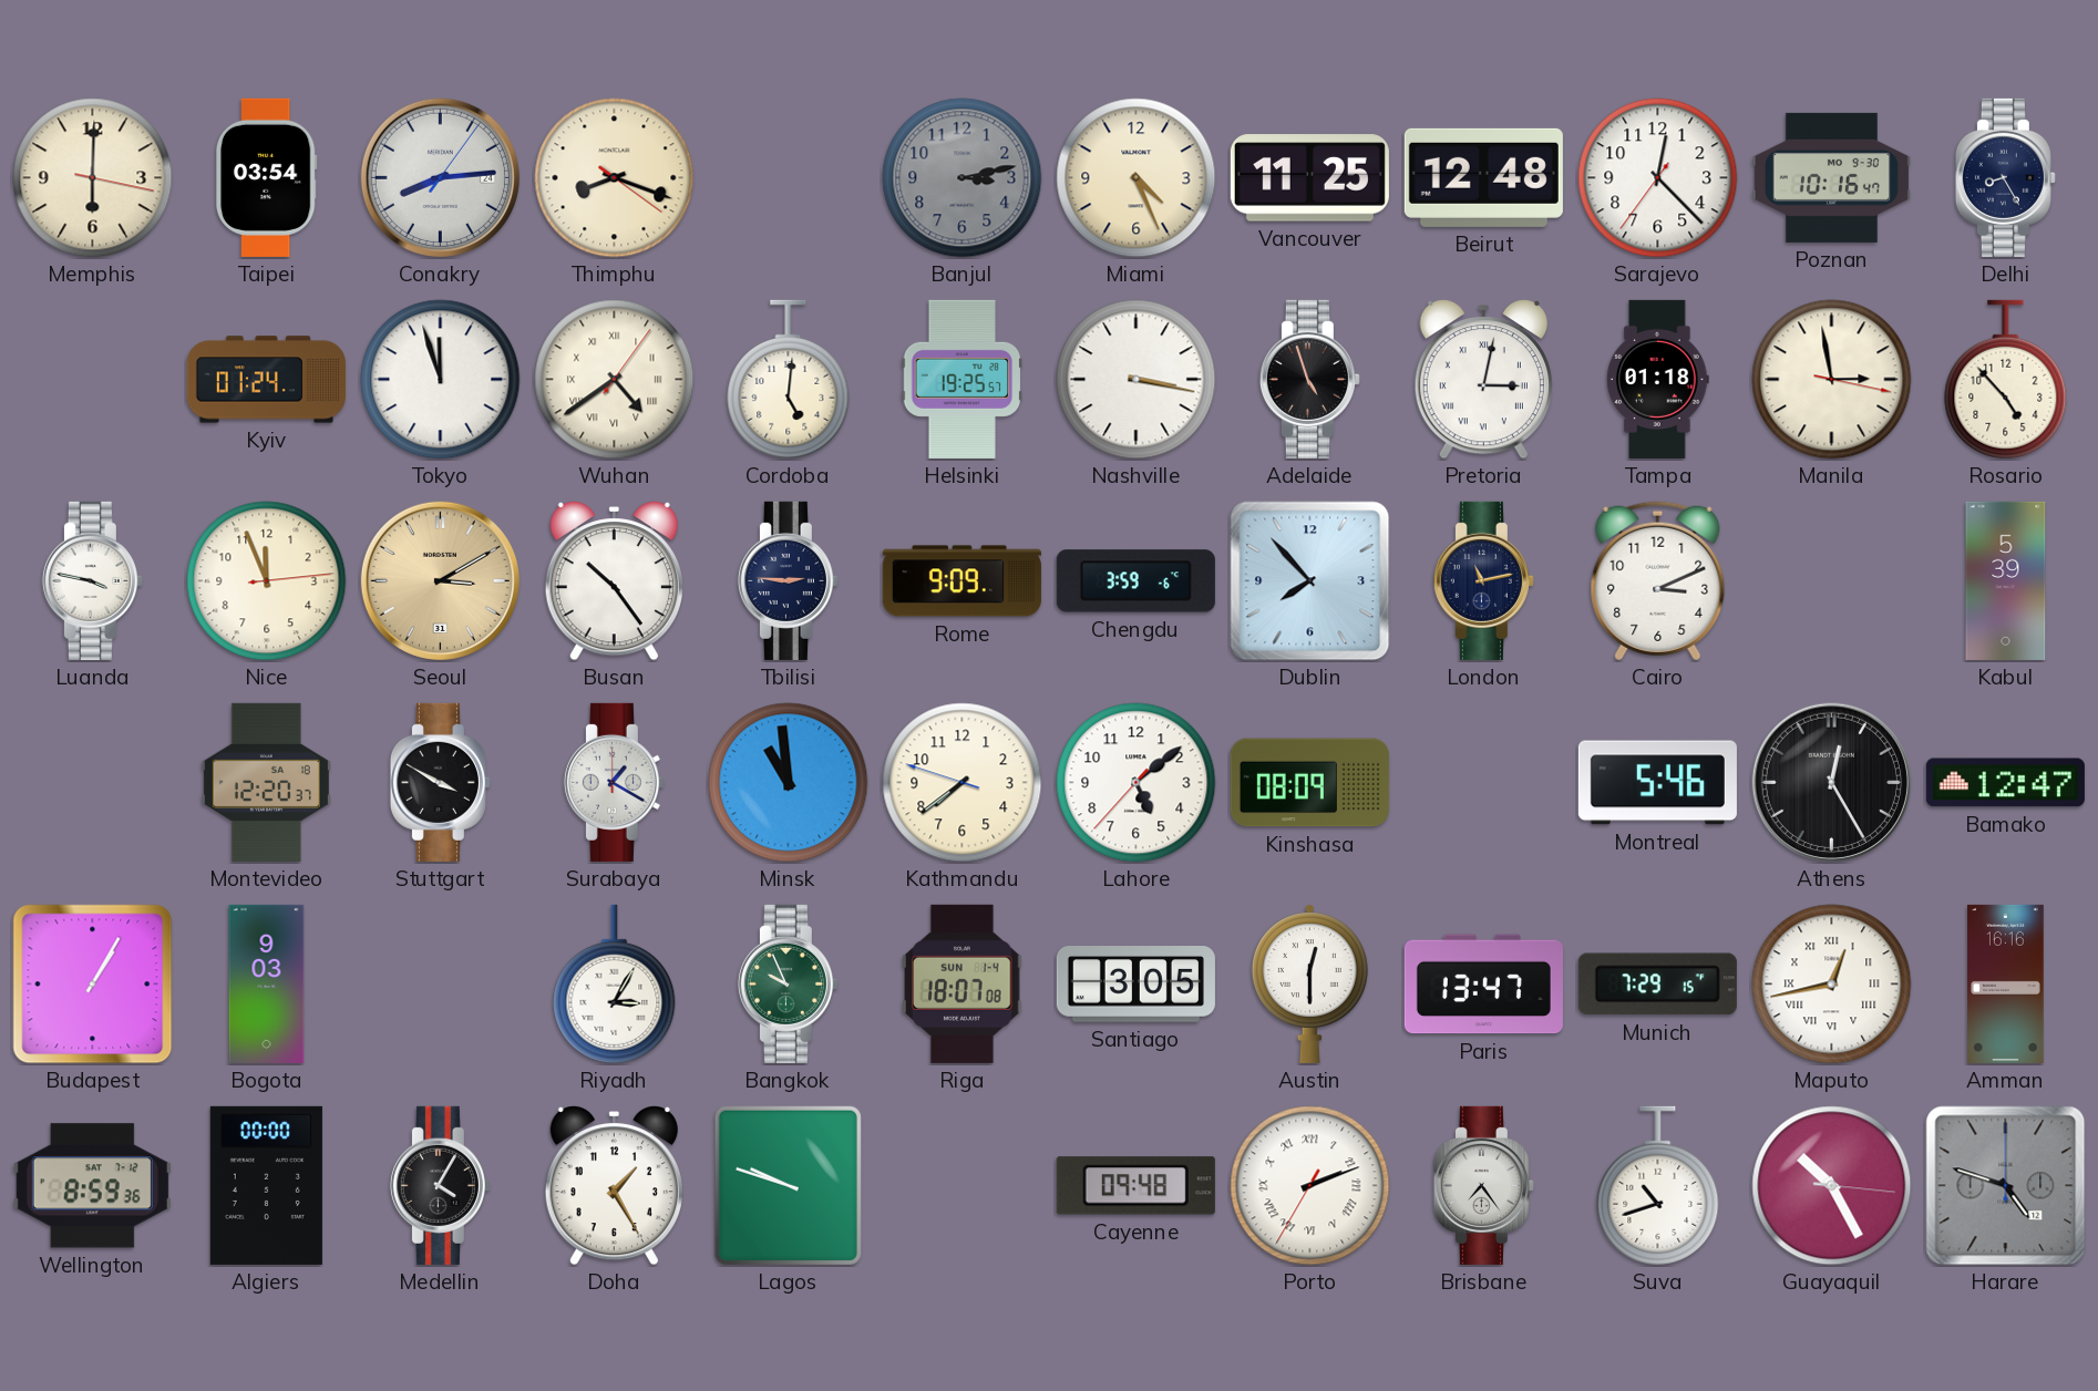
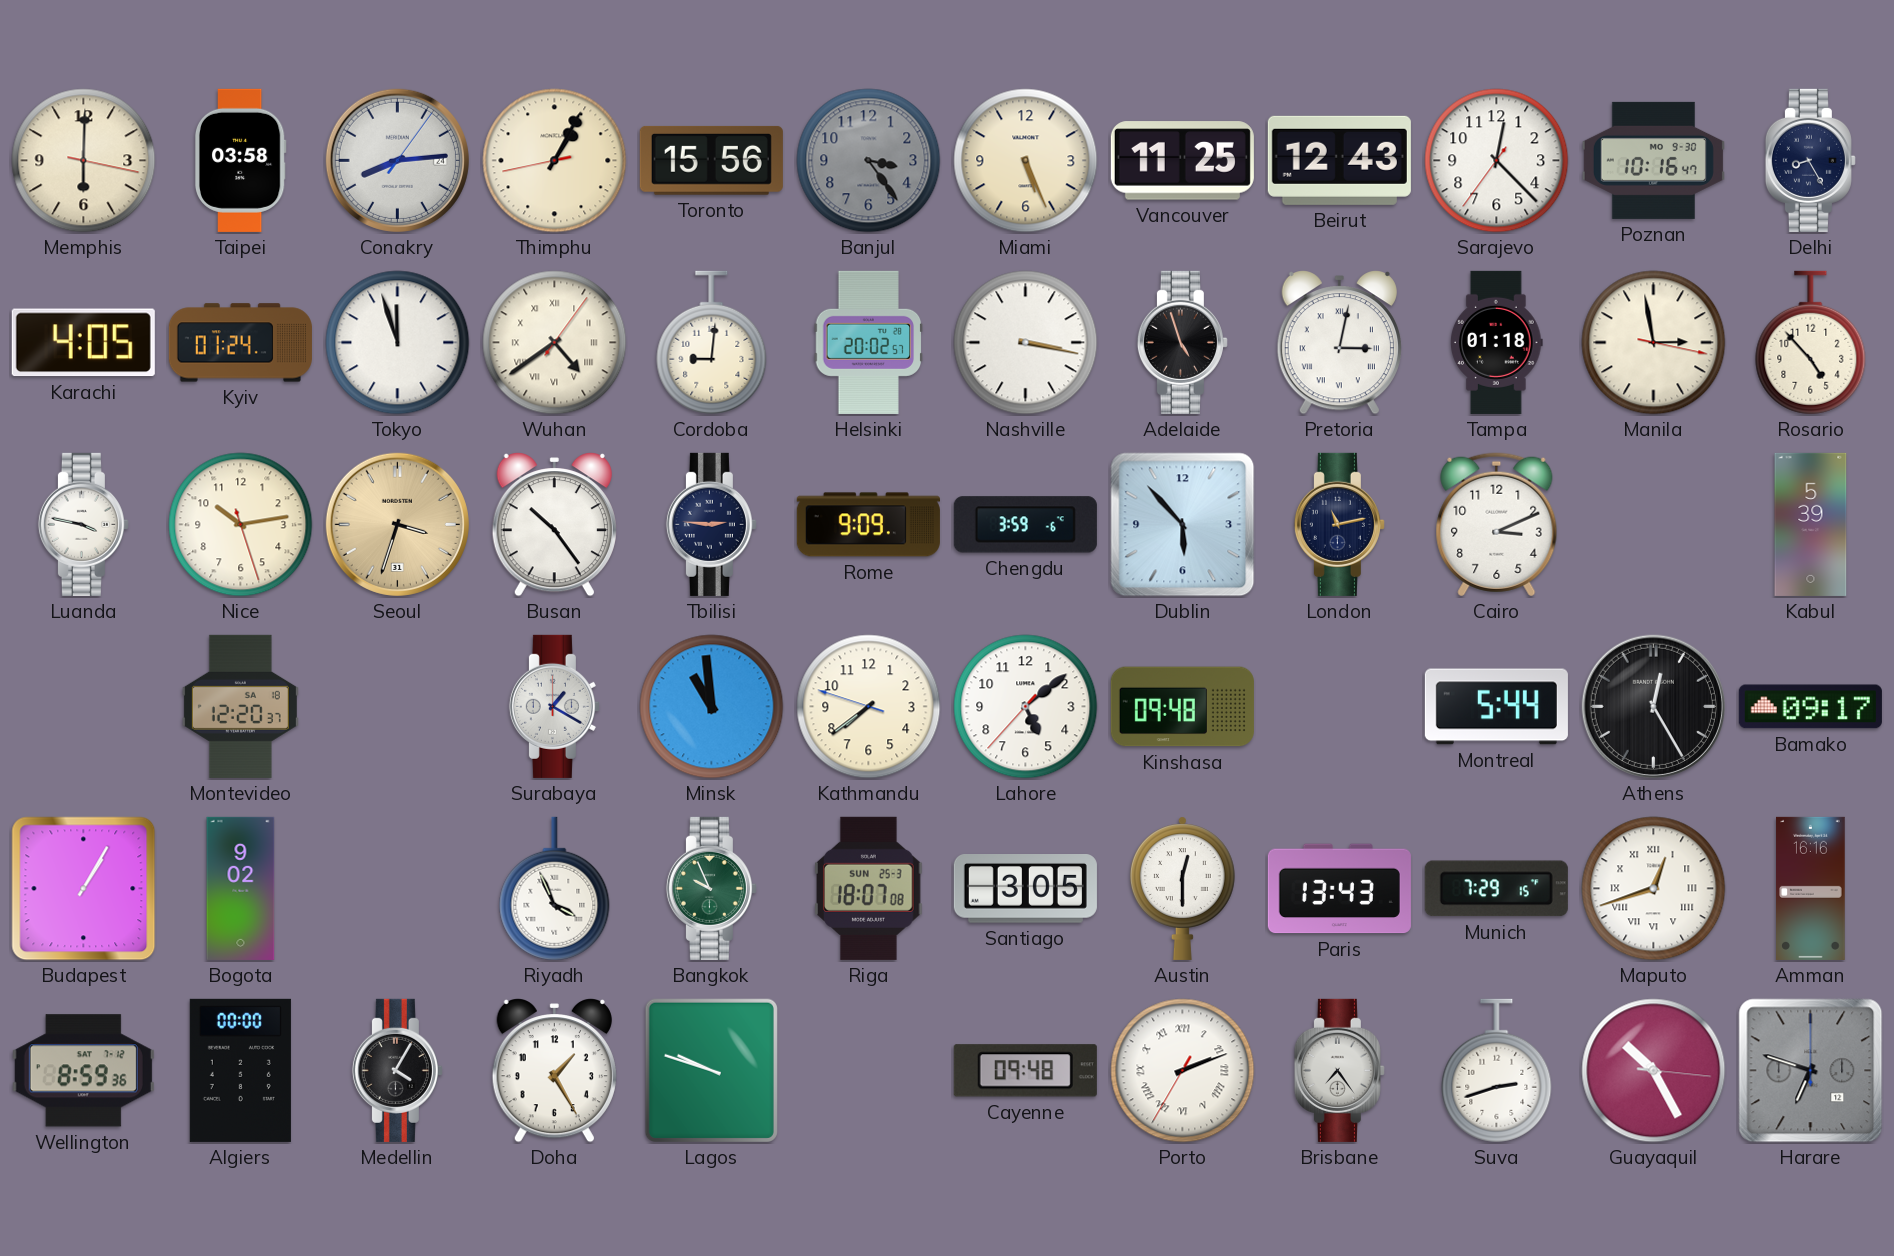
Taipei: 03:54 -> 03:58
Thimphu: 8:18 -> 1:04
Toronto: none -> 15:56
Banjul: 3:13 -> 3:24
Miami: 4:26 -> 5:26
Beirut: 12:48 -> 12:43
Karachi: none -> 4:05
Cordoba: 5:01 -> 9:01
Helsinki: 19:25 -> 20:02
Nice: 11:56 -> 10:13
Seoul: 3:10 -> 3:33
Dublin: 7:53 -> 5:53
Stuttgart: 3:50 -> none
Kinshasa: 08:09 -> 09:48
Montreal: 5:46 -> 5:44
Bamako: 12:47 -> 09:17
Bogota: 9:03 -> 9:02
Riyadh: 3:05 -> 3:56
Riga date: SUN 1-4 -> SUN 25-3
Paris: 13:47 -> 13:43
Maputo: 12:43 -> 12:42
Suva: 10:42 -> 2:42
Harare: 4:48 -> 6:48
